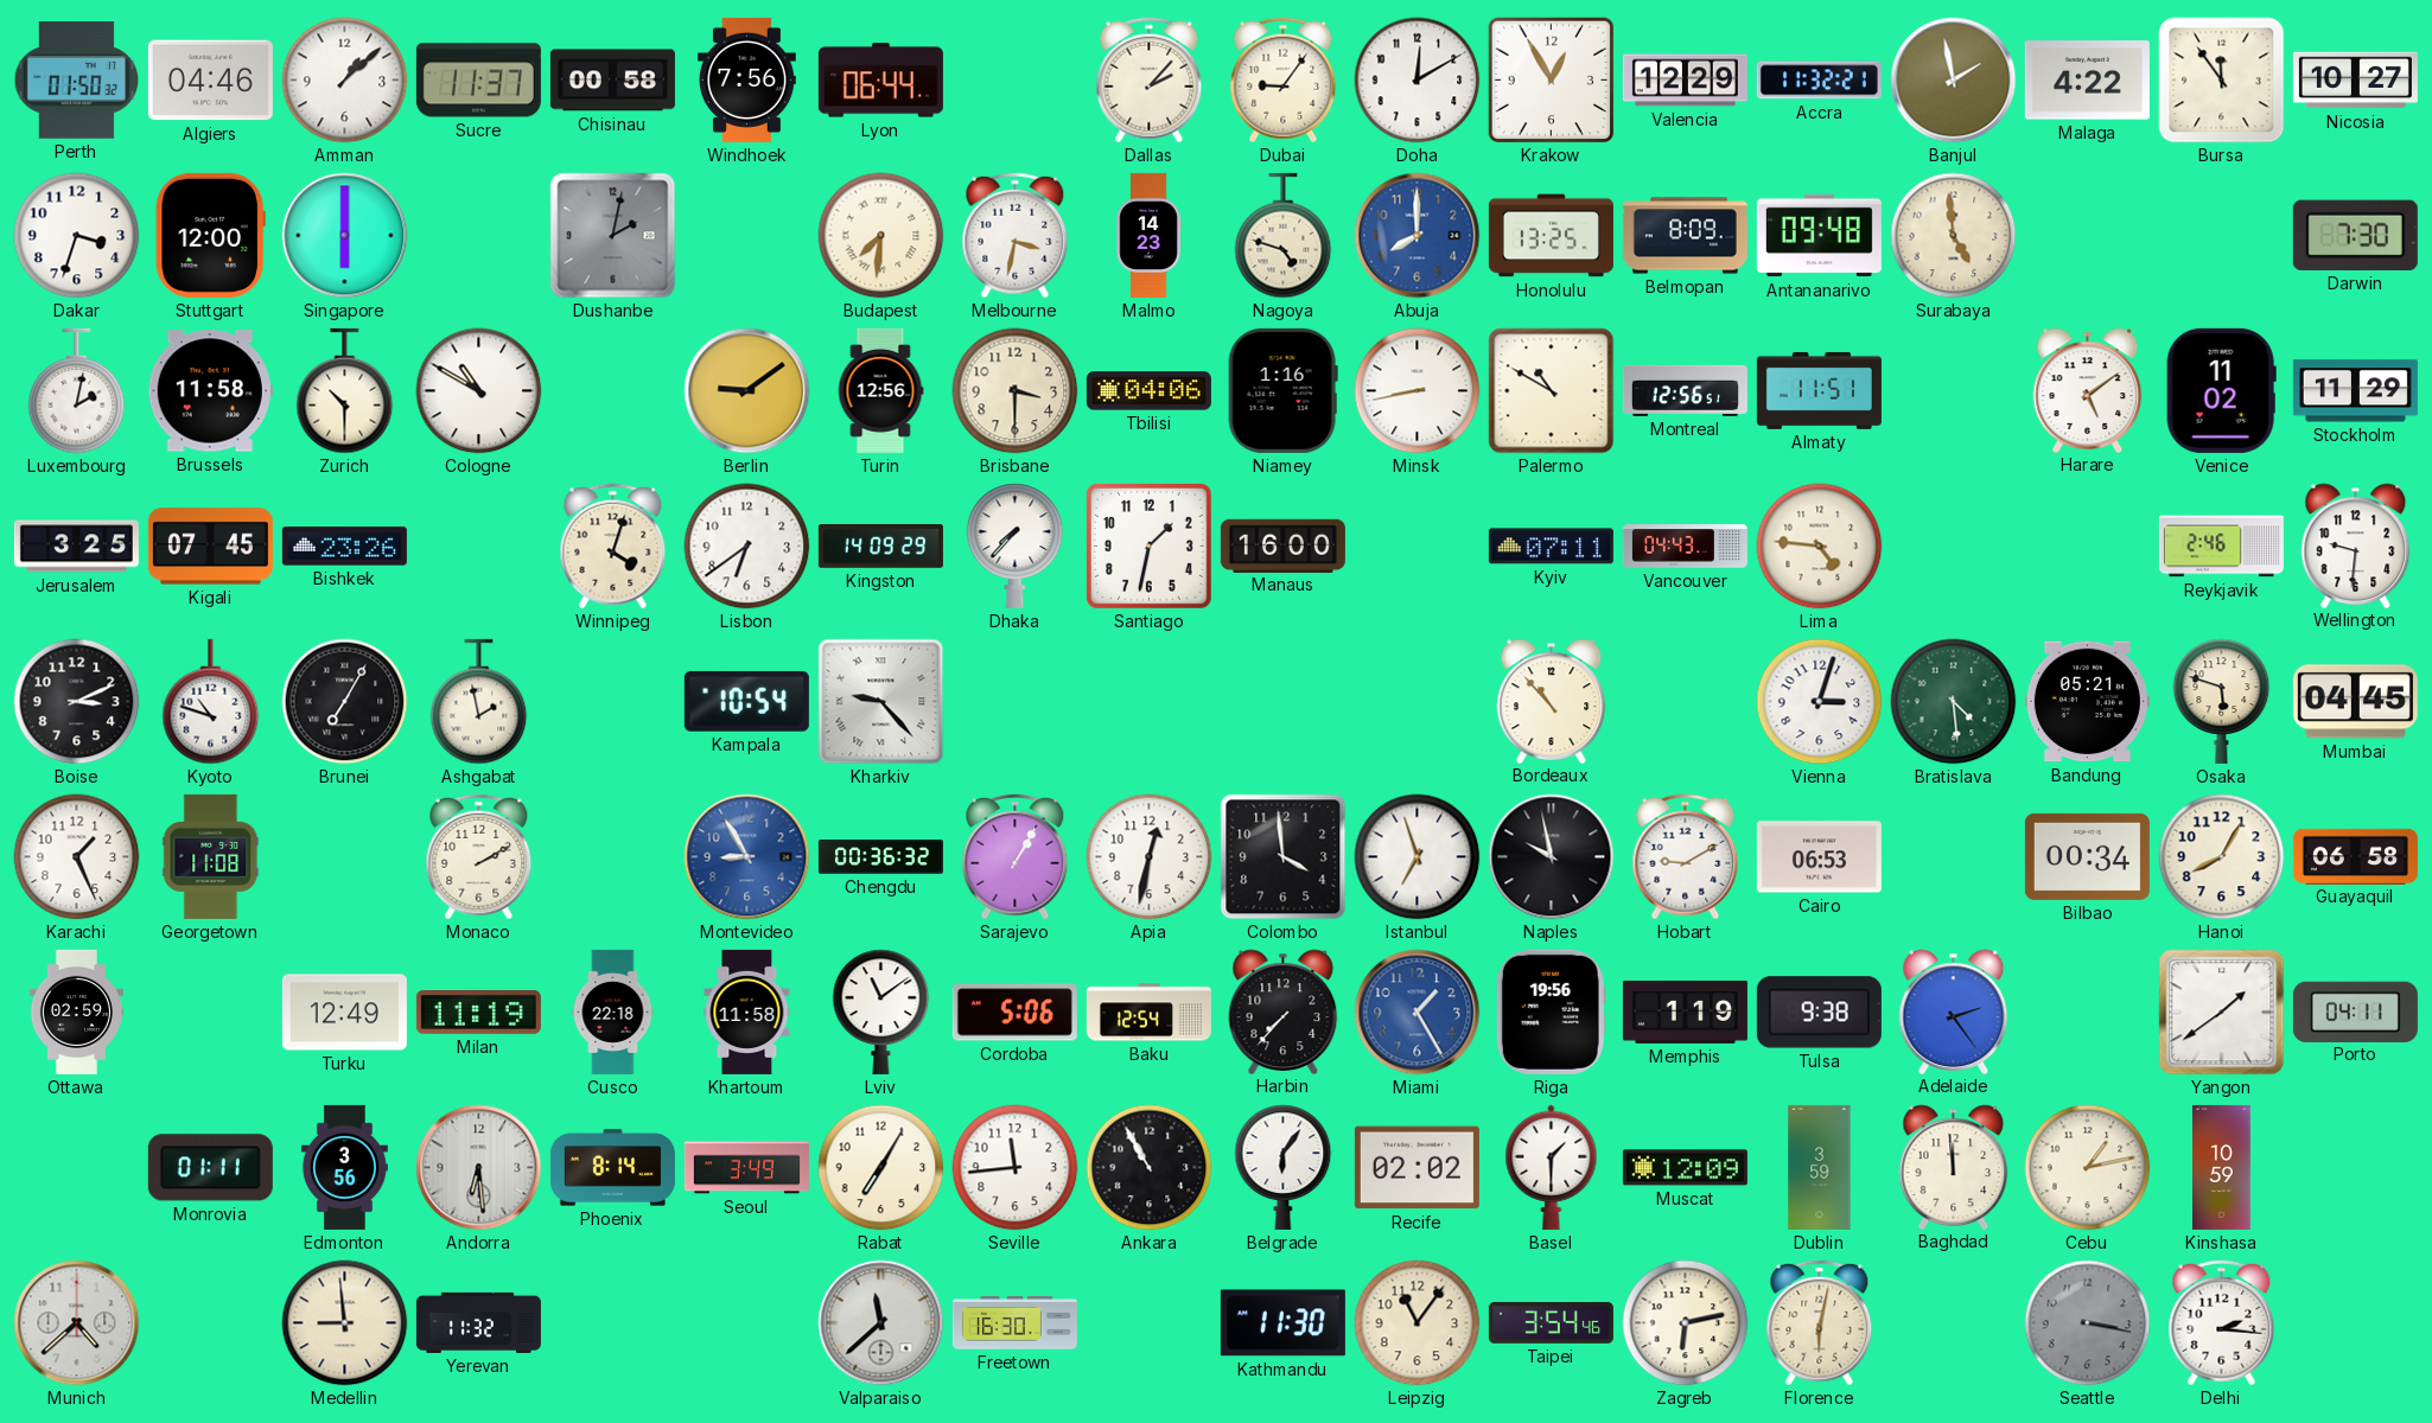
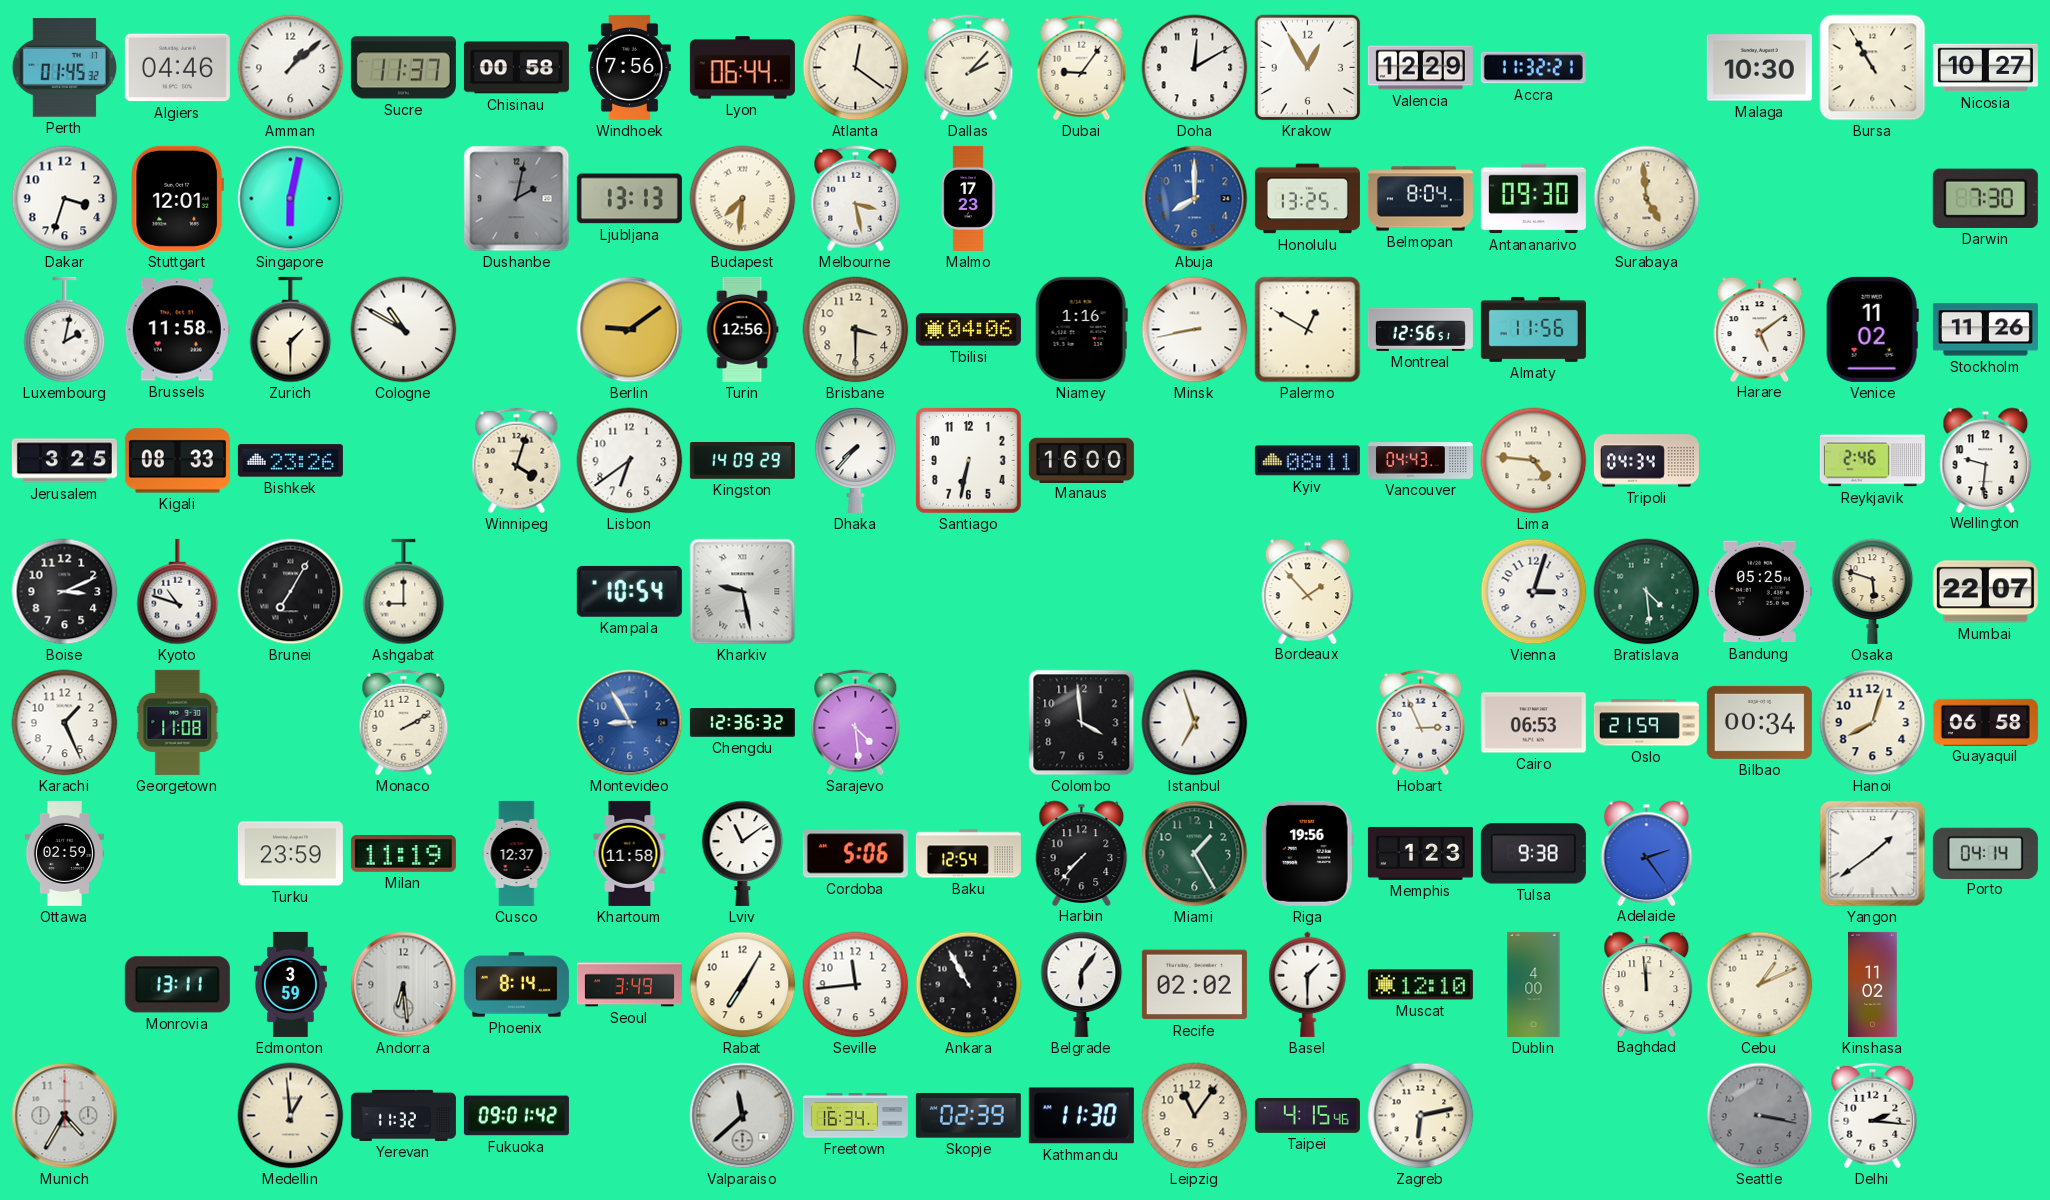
Perth: 01:50 -> 01:45
Atlanta: none -> 12:21
Banjul: 1:58 -> none
Malaga: 4:22 -> 10:30
Bursa: 11:54 -> 10:55
Stuttgart: 12:00 -> 12:01
Singapore: 6:00 -> 6:02
Ljubljana: none -> 13:13
Melbourne: 3:32 -> 3:28
Malmo: 14:23 -> 17:23
Nagoya: 4:48 -> none
Belmopan: 8:09 -> 8:04
Antananarivo: 09:48 -> 09:30
Zurich: 10:30 -> 1:30
Palermo: 10:50 -> 12:50
Almaty: 11:51 -> 11:56
Stockholm: 11:29 -> 11:26
Kigali: 07:45 -> 08:33
Santiago: 1:32 -> 6:32
Kyiv: 07:11 -> 08:11
Tripoli: none -> 04:34
Ashgabat: 1:58 -> 9:00
Kharkiv: 9:23 -> 9:28
Bordeaux: 10:53 -> 1:53
Bandung: 05:21 -> 05:25
Mumbai: 04:45 -> 22:07
Chengdu: 00:36 -> 12:36
Sarajevo: 1:05 -> 4:29
Apia: 12:32 -> none
Naples: 9:58 -> none
Hobart: 9:10 -> 2:56
Oslo: none -> 21:59
Hanoi: 8:05 -> 8:03
Turku: 12:49 -> 23:59
Cusco: 22:18 -> 12:37
Miami dial: blue -> green
Memphis: 1:19 -> 1:23
Porto: 04:11 -> 04:14
Monrovia: 01:11 -> 13:11
Edmonton: 3:56 -> 3:59
Muscat: 12:09 -> 12:10
Dublin: 3:59 -> 4:00
Cebu: 1:13 -> 1:11
Kinshasa: 10:59 -> 11:02
Munich: 4:38 -> 4:35
Medellin: 8:59 -> 12:59
Fukuoka: none -> 09:01
Freetown: 16:30 -> 16:34
Skopje: none -> 02:39
Taipei: 3:54 -> 4:15
Florence: 6:02 -> none
